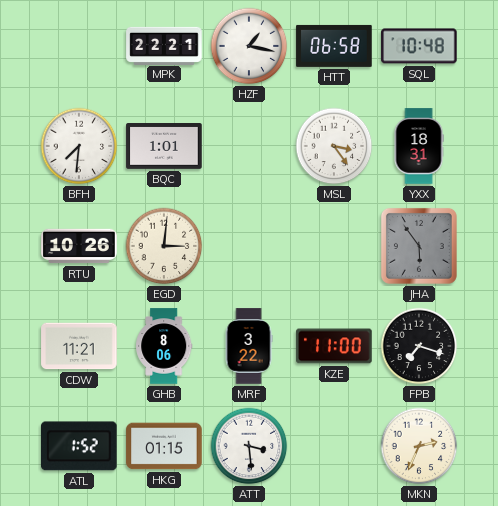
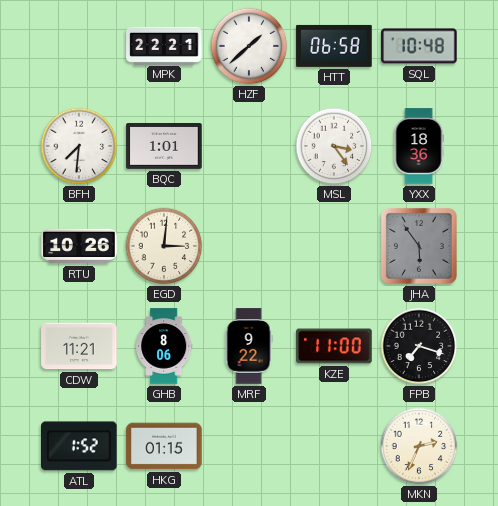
HZF: 1:17 -> 1:38
YXX: 18:31 -> 18:36
MRF: 3:22 -> 9:22
ATT: 3:29 -> none
